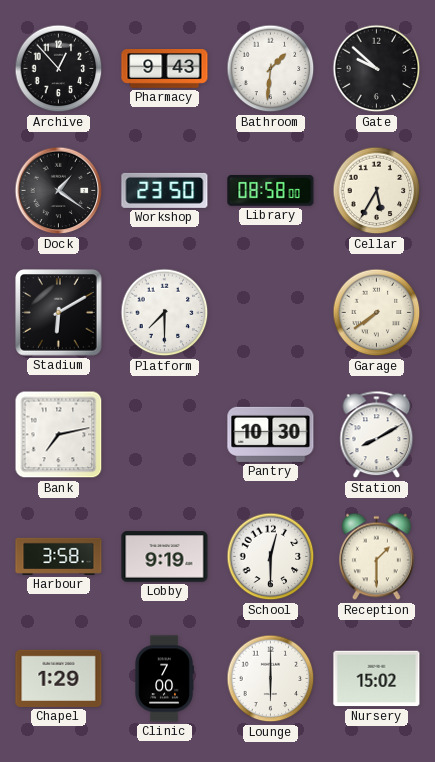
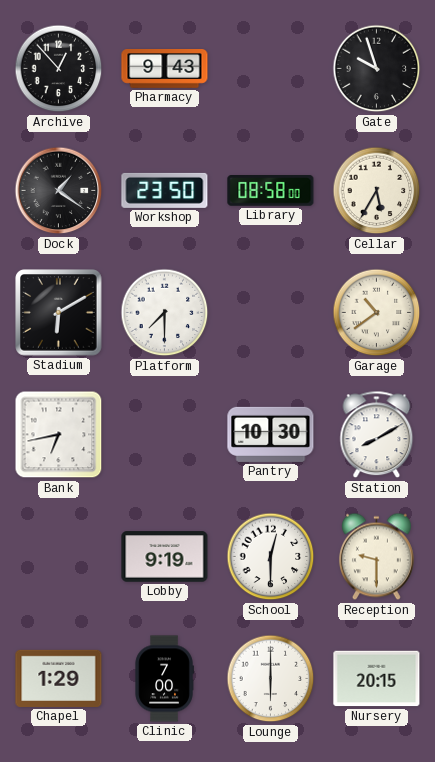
Bathroom: 1:31 -> none
Gate: 9:52 -> 9:57
Garage: 7:39 -> 10:39
Bank: 7:13 -> 6:43
Harbour: 3:58 -> none
Reception: 1:30 -> 9:30
Nursery: 15:02 -> 20:15
